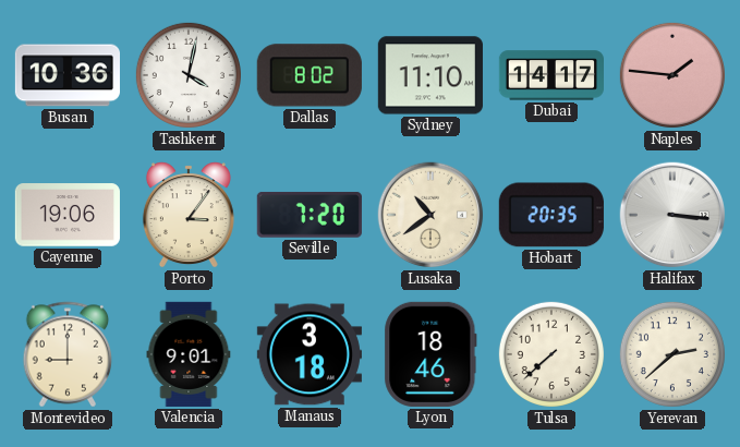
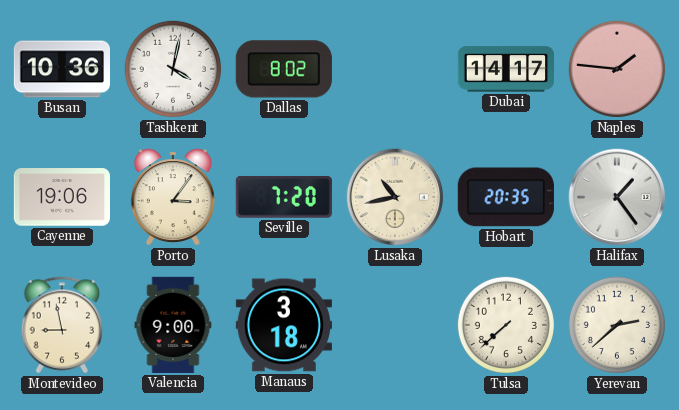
Sydney: 11:10 -> none
Lusaka: 10:39 -> 10:43
Halifax: 3:16 -> 1:24
Montevideo: 9:00 -> 8:58
Valencia: 9:01 -> 9:00
Lyon: 18:46 -> none
